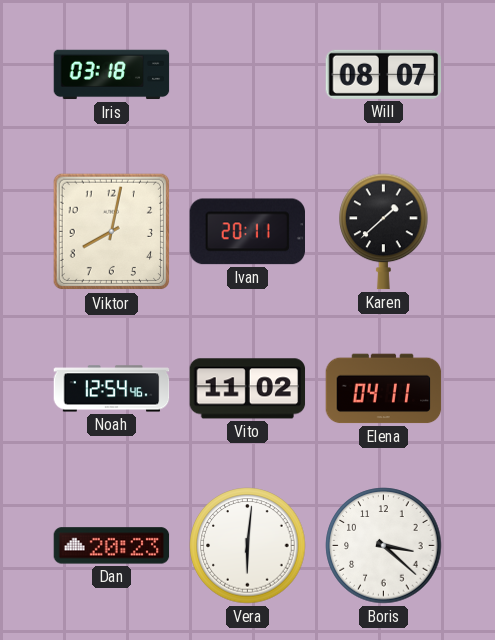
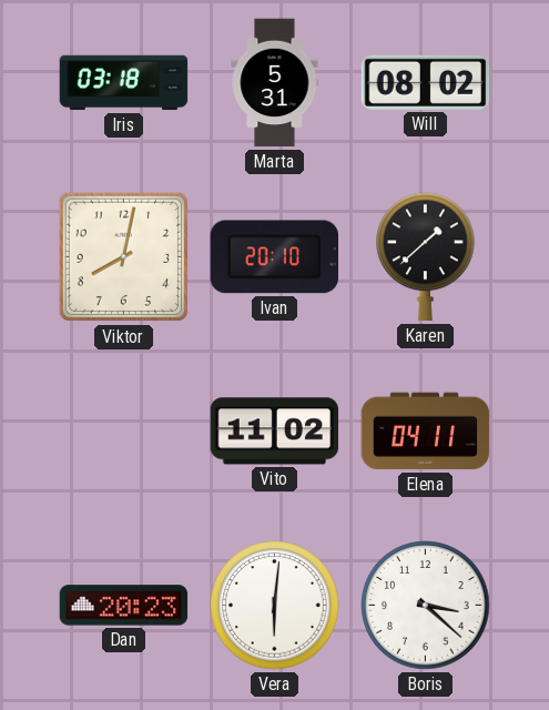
Marta: none -> 5:31
Will: 08:07 -> 08:02
Ivan: 20:11 -> 20:10
Noah: 12:54 -> none
